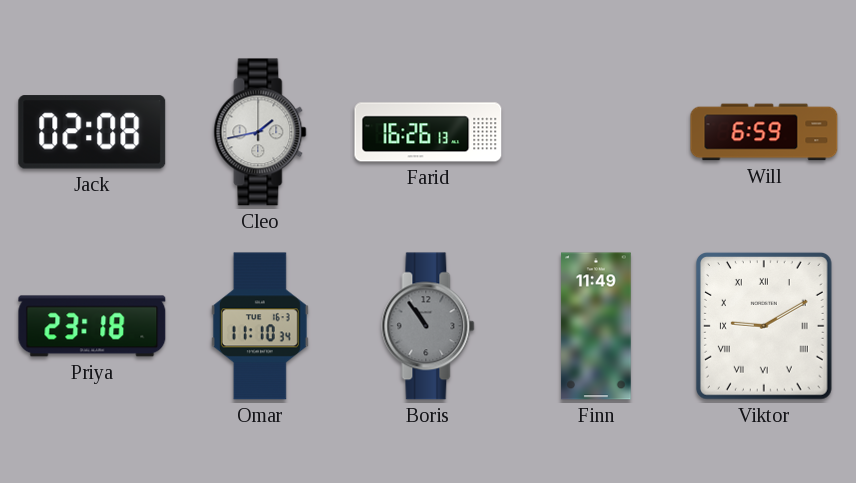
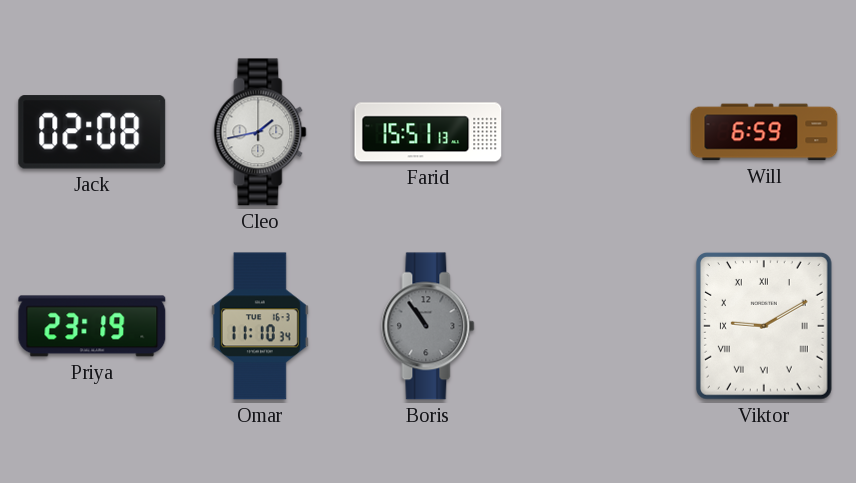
Farid: 16:26 -> 15:51
Priya: 23:18 -> 23:19
Finn: 11:49 -> none
